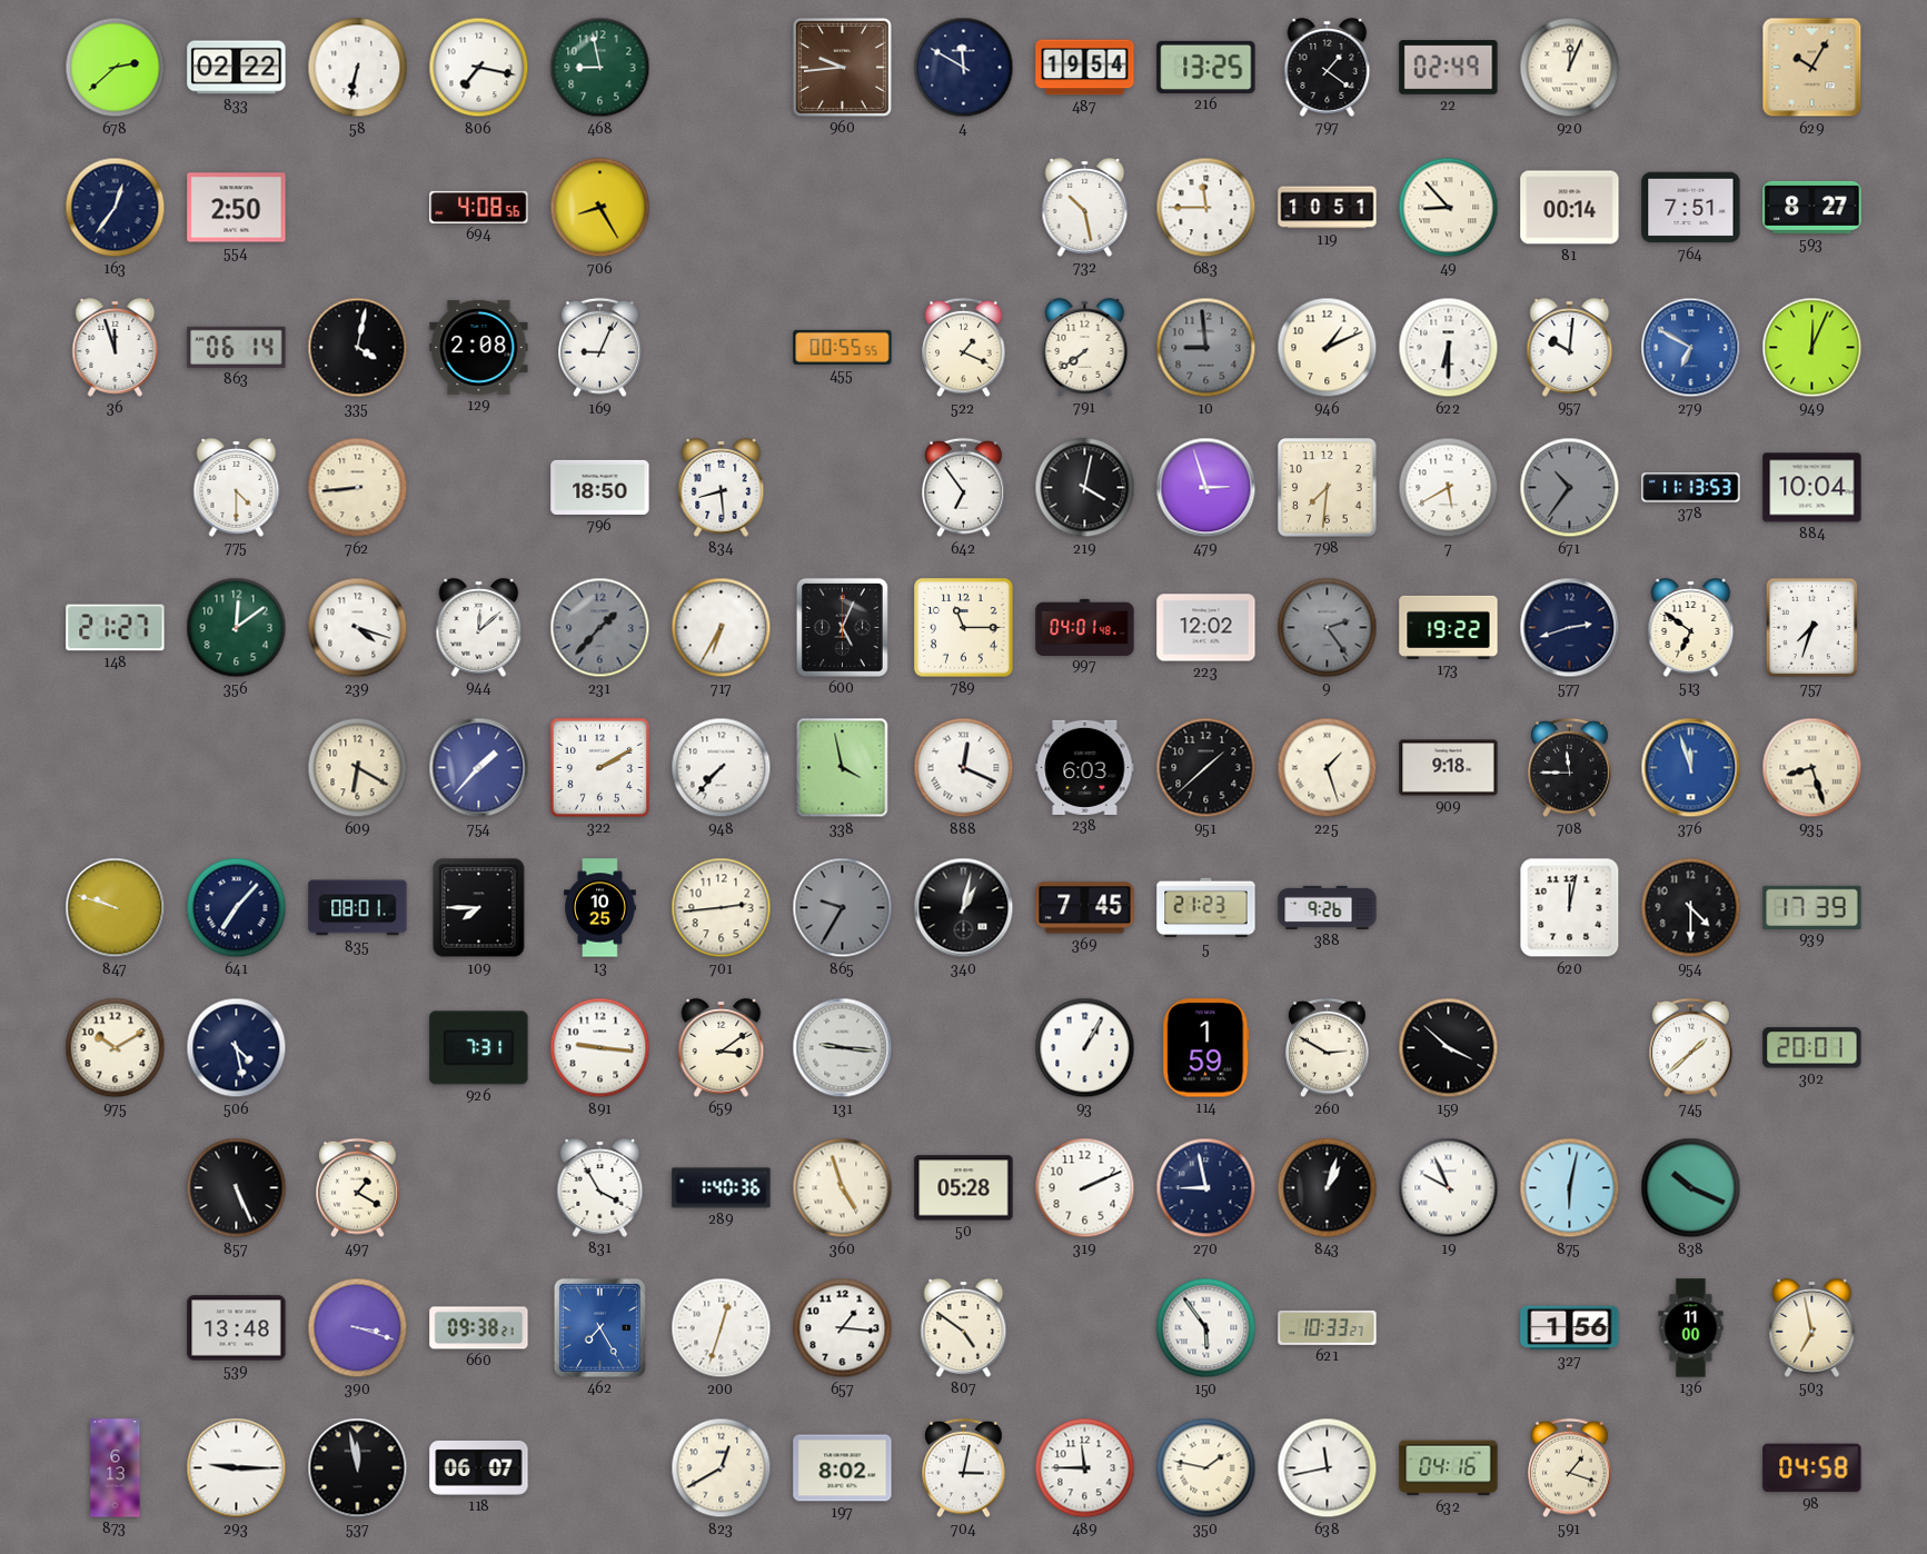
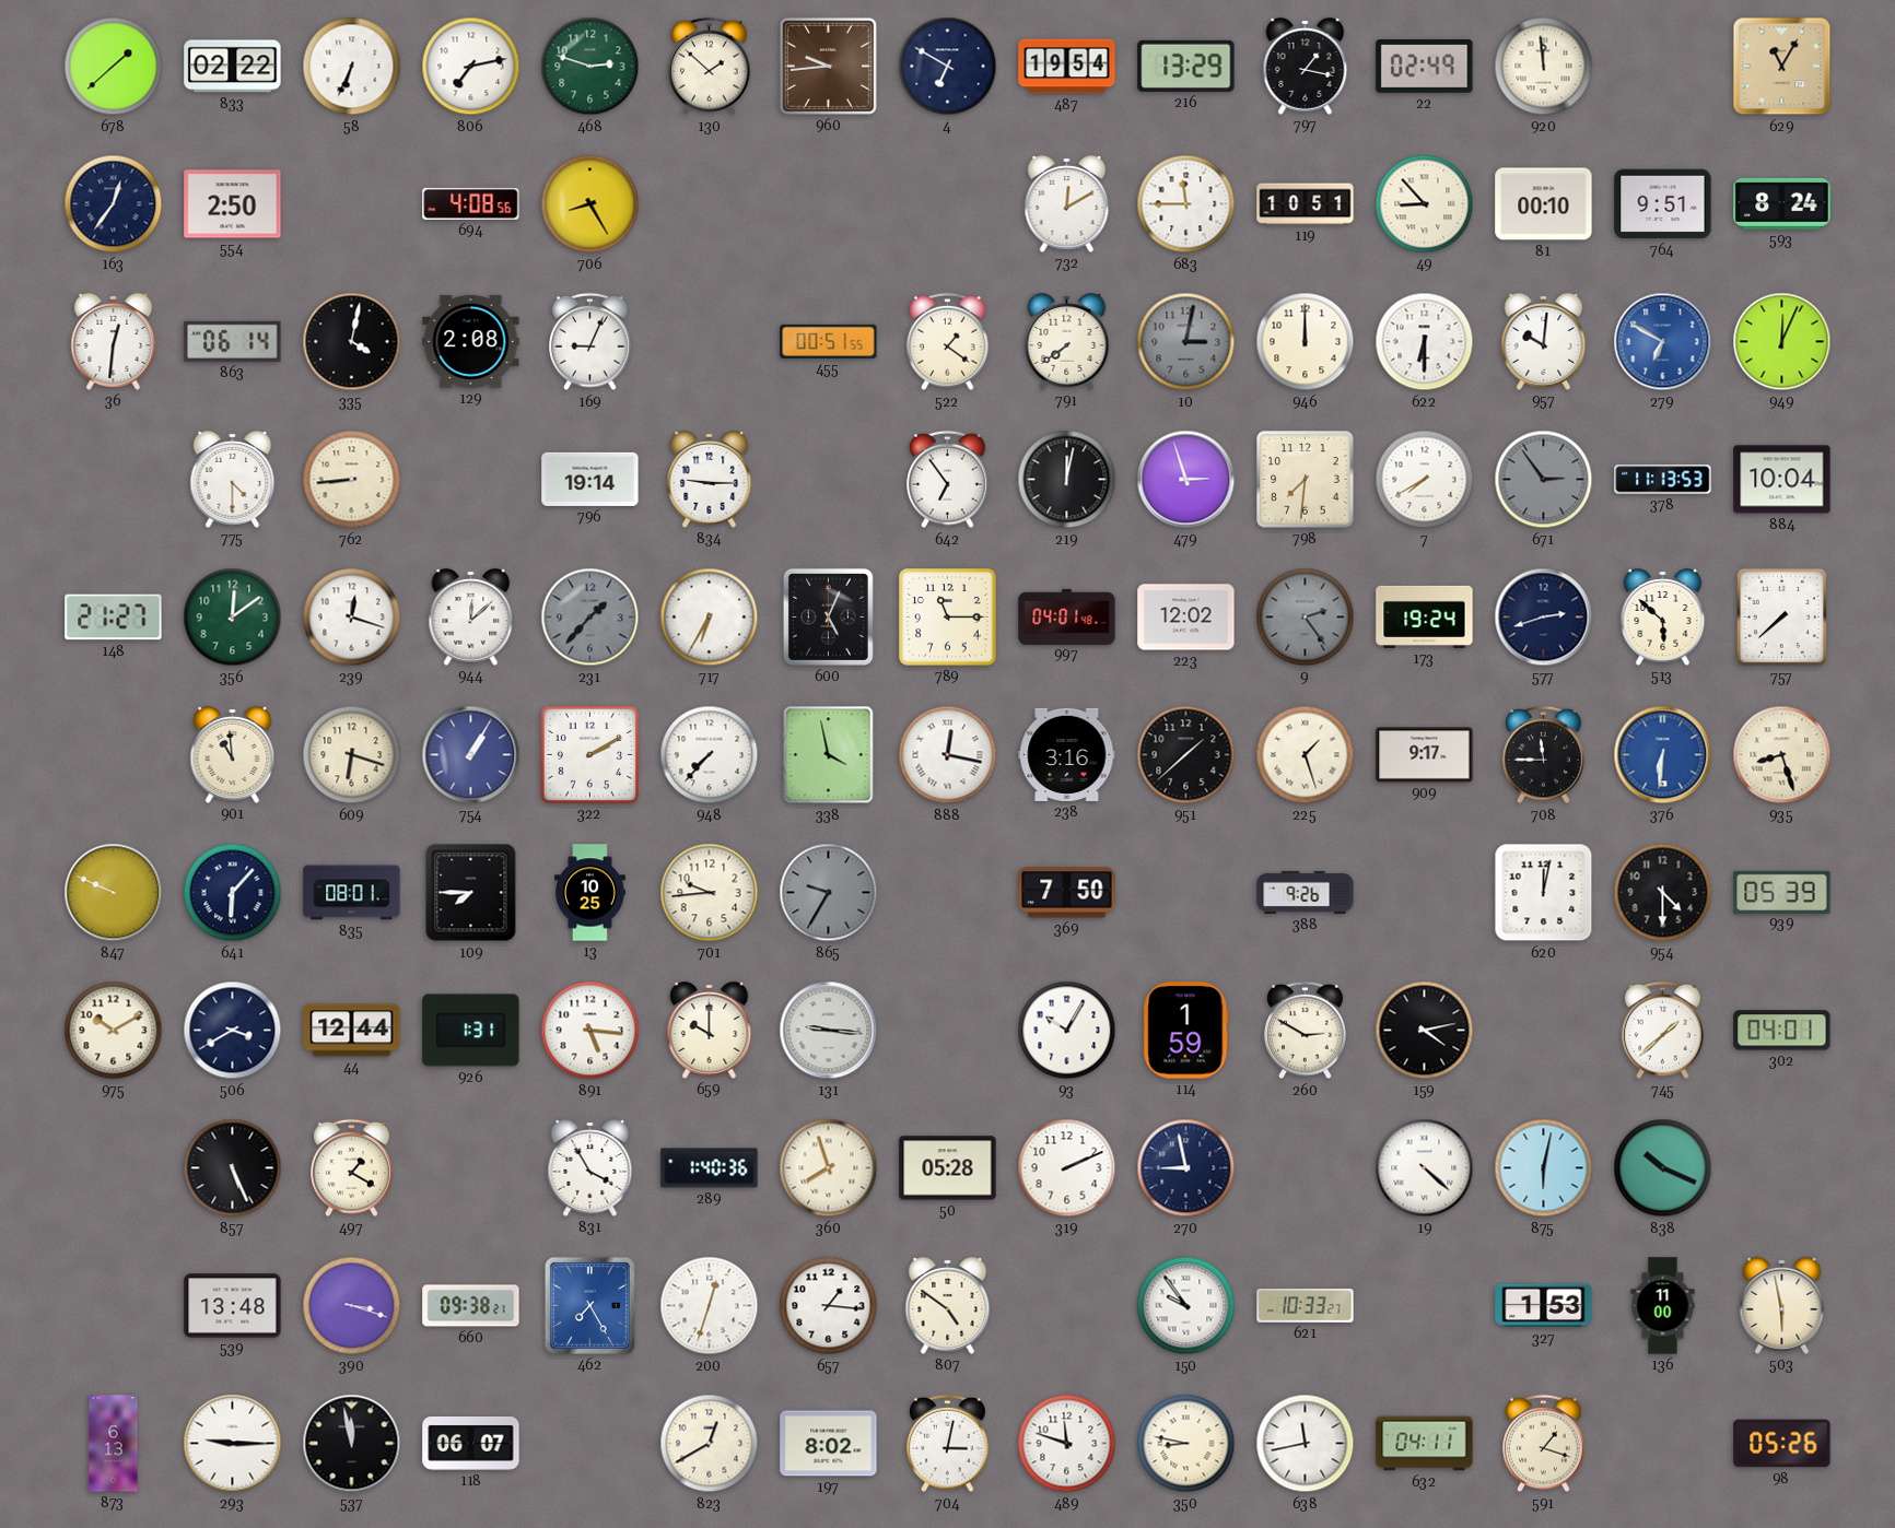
678: 2:38 -> 1:38
58: 6:32 -> 6:34
806: 7:17 -> 7:13
468: 8:58 -> 2:48
130: none -> 1:52
4: 11:50 -> 6:50
216: 13:25 -> 13:29
797: 1:21 -> 1:17
920: 12:04 -> 11:59
629: 10:05 -> 11:05
732: 10:28 -> 12:10
81: 00:14 -> 00:10
764: 7:51 -> 9:51
593: 8:27 -> 8:24
36: 11:57 -> 12:31
455: 00:55 -> 00:51
522: 1:19 -> 1:21
10: 8:59 -> 3:02
946: 1:11 -> 12:00
796: 18:50 -> 19:14
834: 8:29 -> 9:15
219: 4:02 -> 12:02
7: 5:40 -> 7:40
671: 10:36 -> 2:54
239: 4:18 -> 12:18
173: 19:22 -> 19:24
513: 6:51 -> 5:52
757: 7:33 -> 7:38
901: none -> 10:59
609: 6:20 -> 6:18
754: 1:37 -> 1:05
888: 12:19 -> 12:17
238: 6:03 -> 3:16
909: 9:18 -> 9:17
376: 11:57 -> 6:31
847: 9:48 -> 9:49
641: 7:07 -> 6:07
701: 2:44 -> 9:44
340: 1:02 -> none
369: 7:45 -> 7:50
5: 21:23 -> none
939: 17:39 -> 05:39
506: 4:28 -> 3:40
44: none -> 12:44
926: 7:31 -> 1:31
891: 9:16 -> 5:16
659: 3:09 -> 10:00
93: 1:05 -> 10:05
159: 3:52 -> 4:13
302: 20:01 -> 04:01
360: 4:57 -> 7:57
843: 1:03 -> none
19: 9:56 -> 4:22
150: 5:54 -> 9:54
327: 1:56 -> 1:53
503: 6:58 -> 5:58
489: 11:45 -> 11:48
350: 1:47 -> 8:47
632: 04:16 -> 04:11
98: 04:58 -> 05:26
